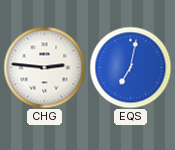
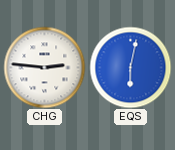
EQS: 7:02 -> 6:02
